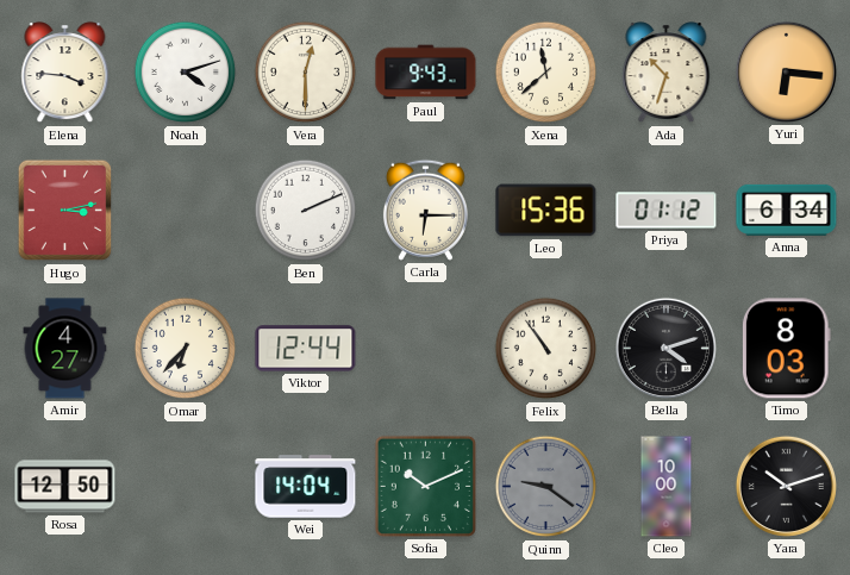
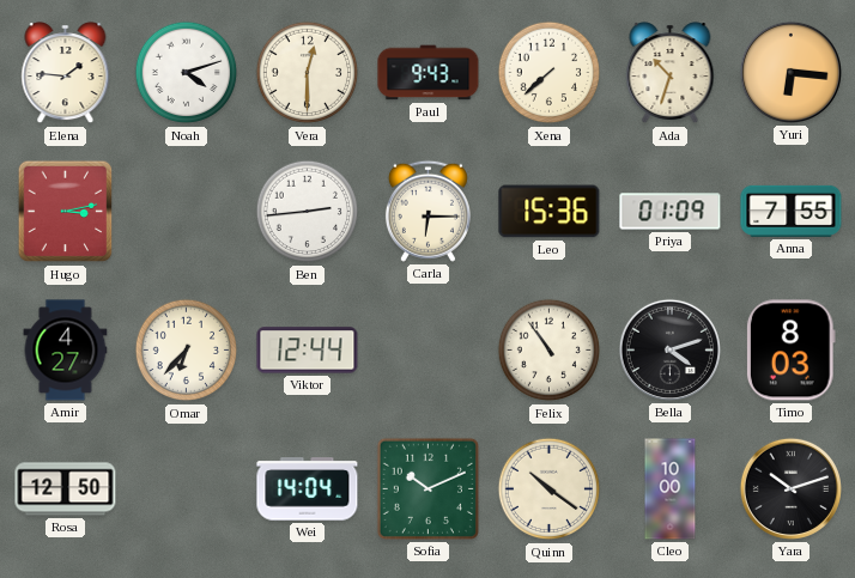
Elena: 3:46 -> 1:46
Xena: 11:38 -> 7:38
Ben: 2:11 -> 2:44
Priya: 01:12 -> 01:09
Anna: 6:34 -> 7:55
Quinn: 9:21 -> 10:21
Quinn dial: grey -> cream
